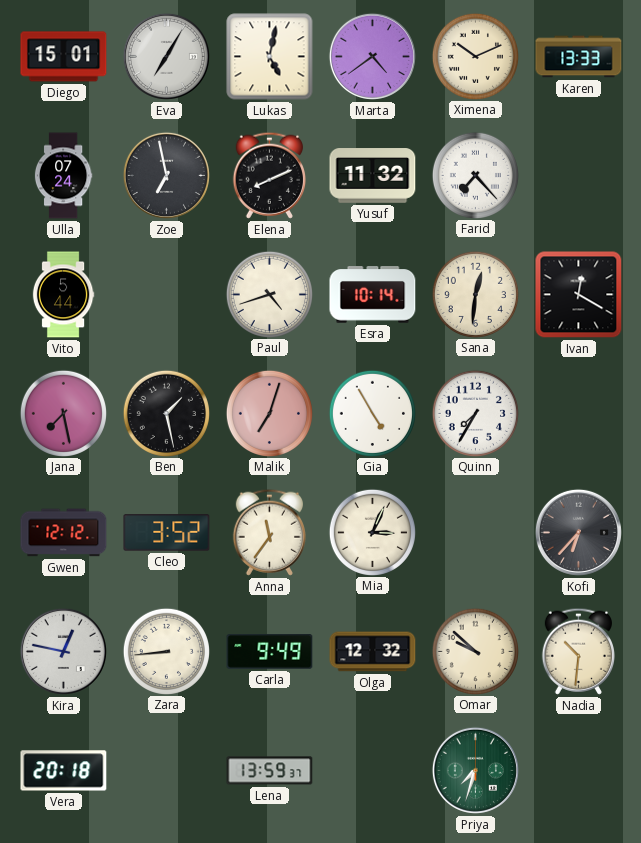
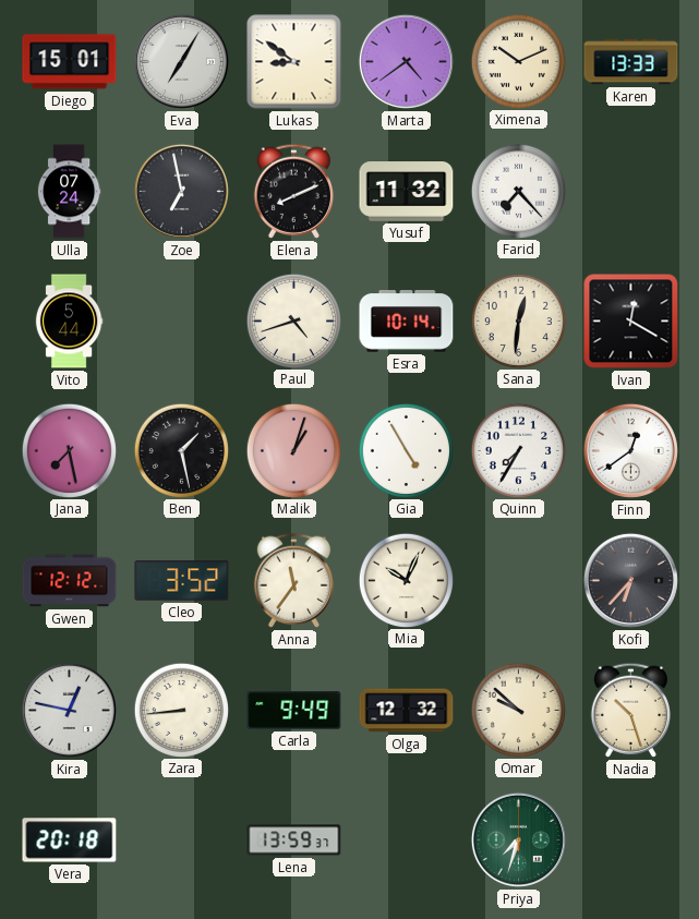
Lukas: 5:02 -> 8:51
Malik: 7:03 -> 1:03
Finn: none -> 12:39
Mia: 3:04 -> 10:04
Nadia: 10:31 -> 10:27
